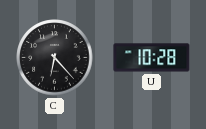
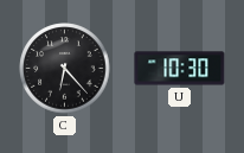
U: 10:28 -> 10:30
